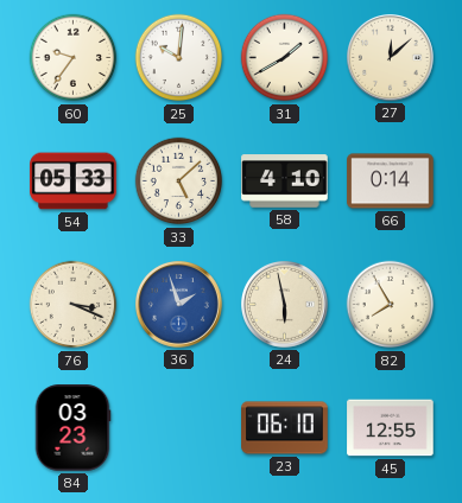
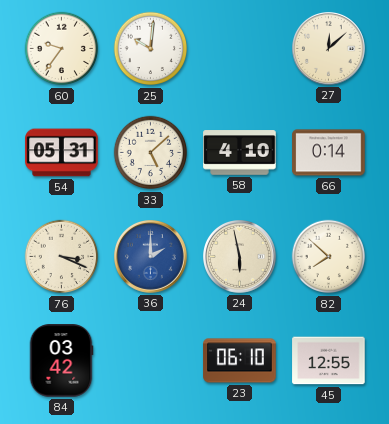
31: 1:40 -> none
54: 05:33 -> 05:31
36: 1:57 -> 2:00
82: 7:55 -> 7:52
84: 03:23 -> 03:42
